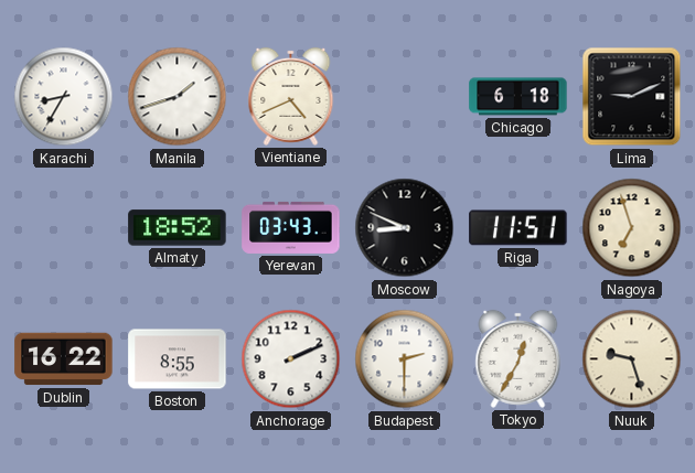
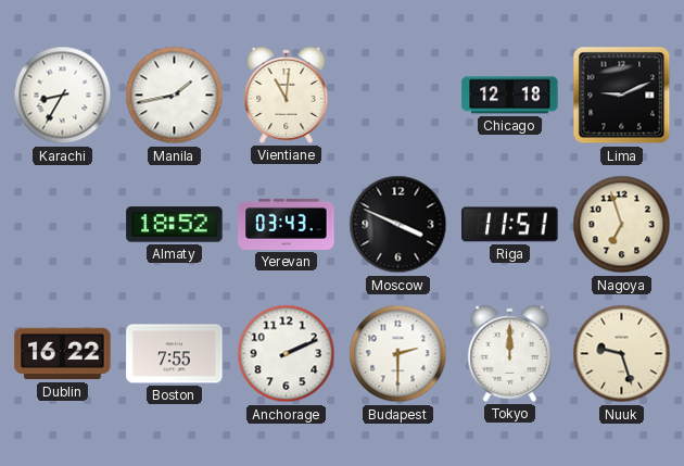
Manila: 1:42 -> 1:43
Vientiane: 4:41 -> 11:01
Chicago: 6:18 -> 12:18
Moscow: 8:49 -> 3:49
Boston: 8:55 -> 7:55
Tokyo: 12:35 -> 12:00
